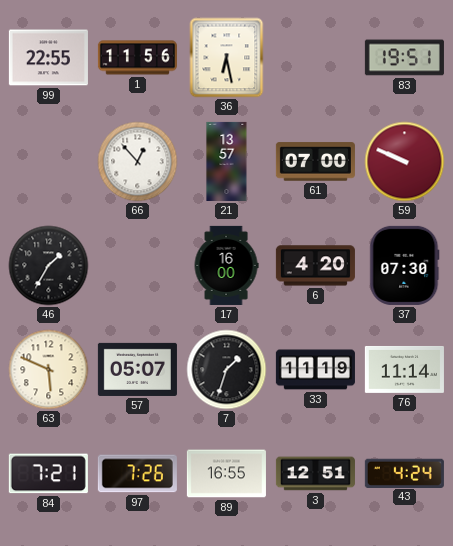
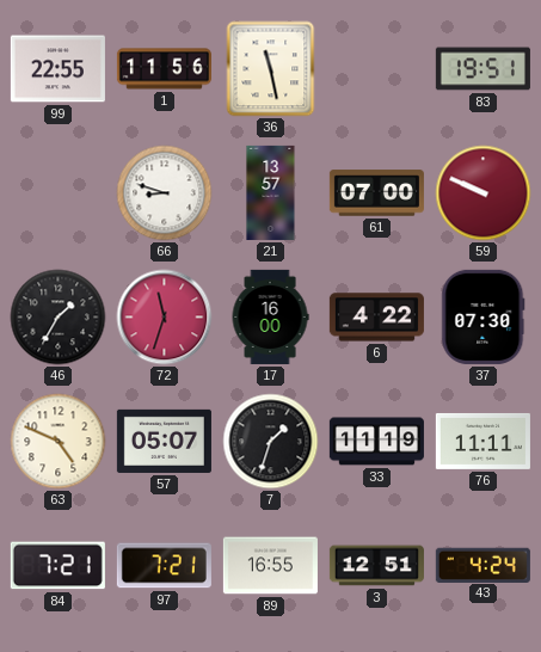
36: 6:28 -> 11:28
66: 12:53 -> 8:48
72: none -> 11:33
6: 4:20 -> 4:22
63: 5:49 -> 4:49
76: 11:14 -> 11:11
97: 7:26 -> 7:21
